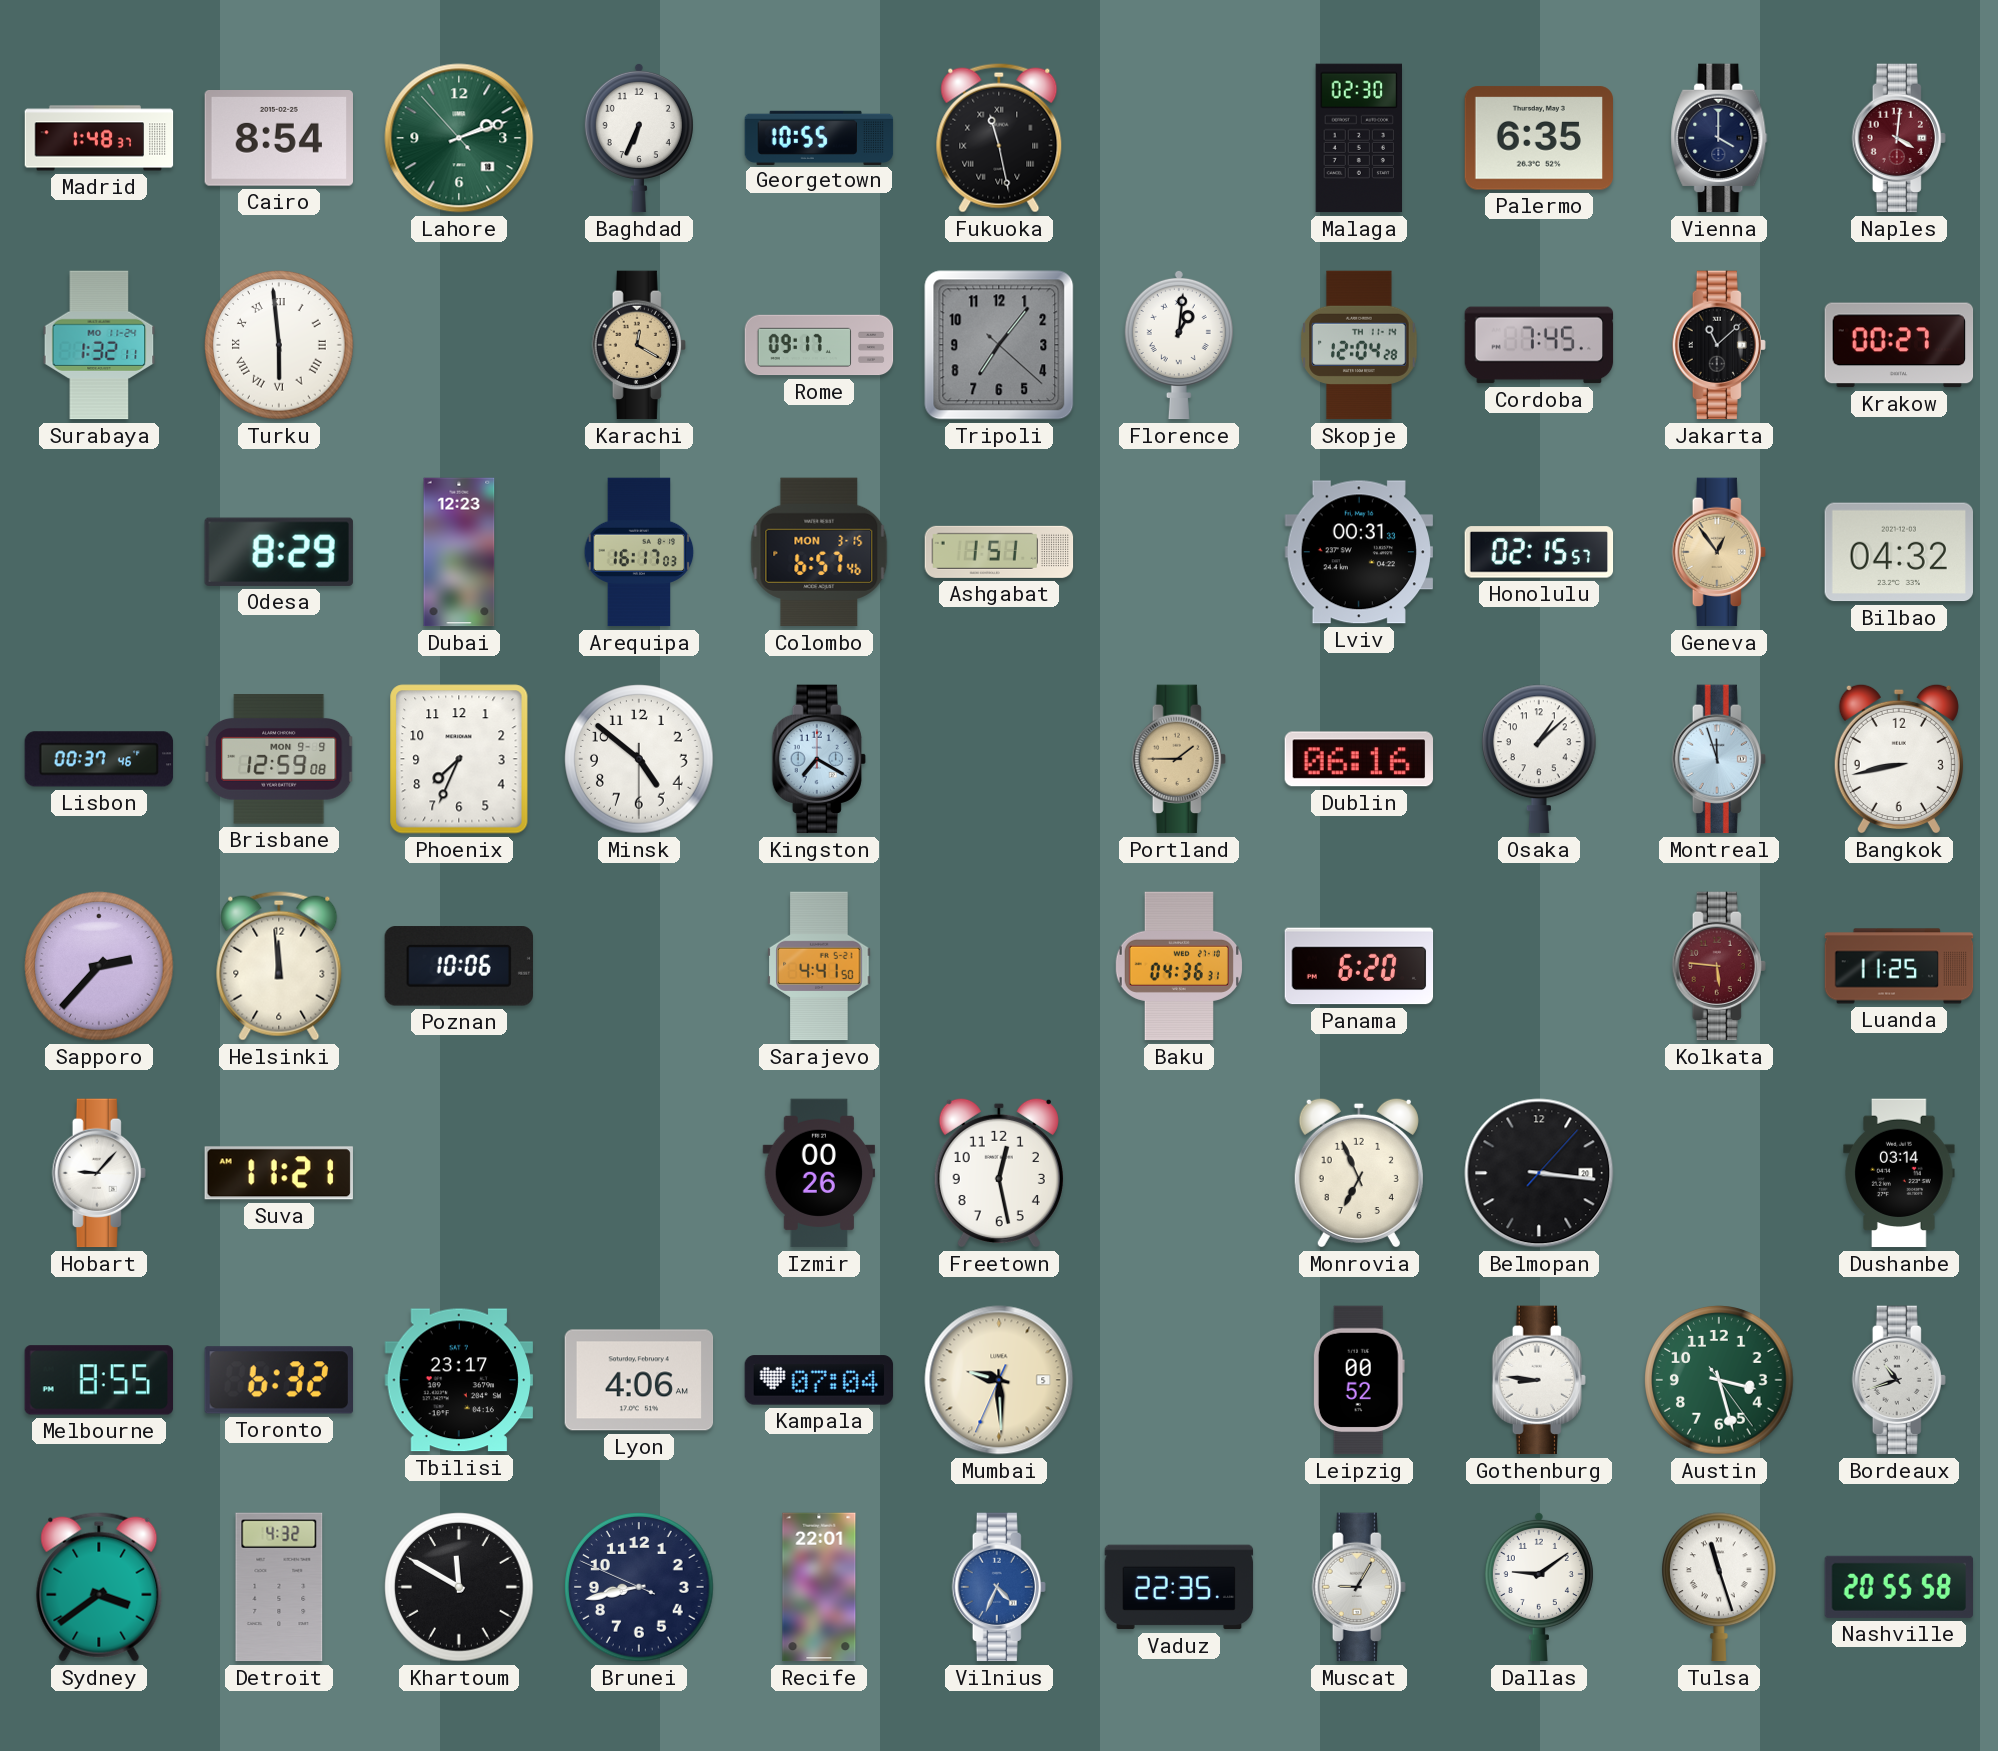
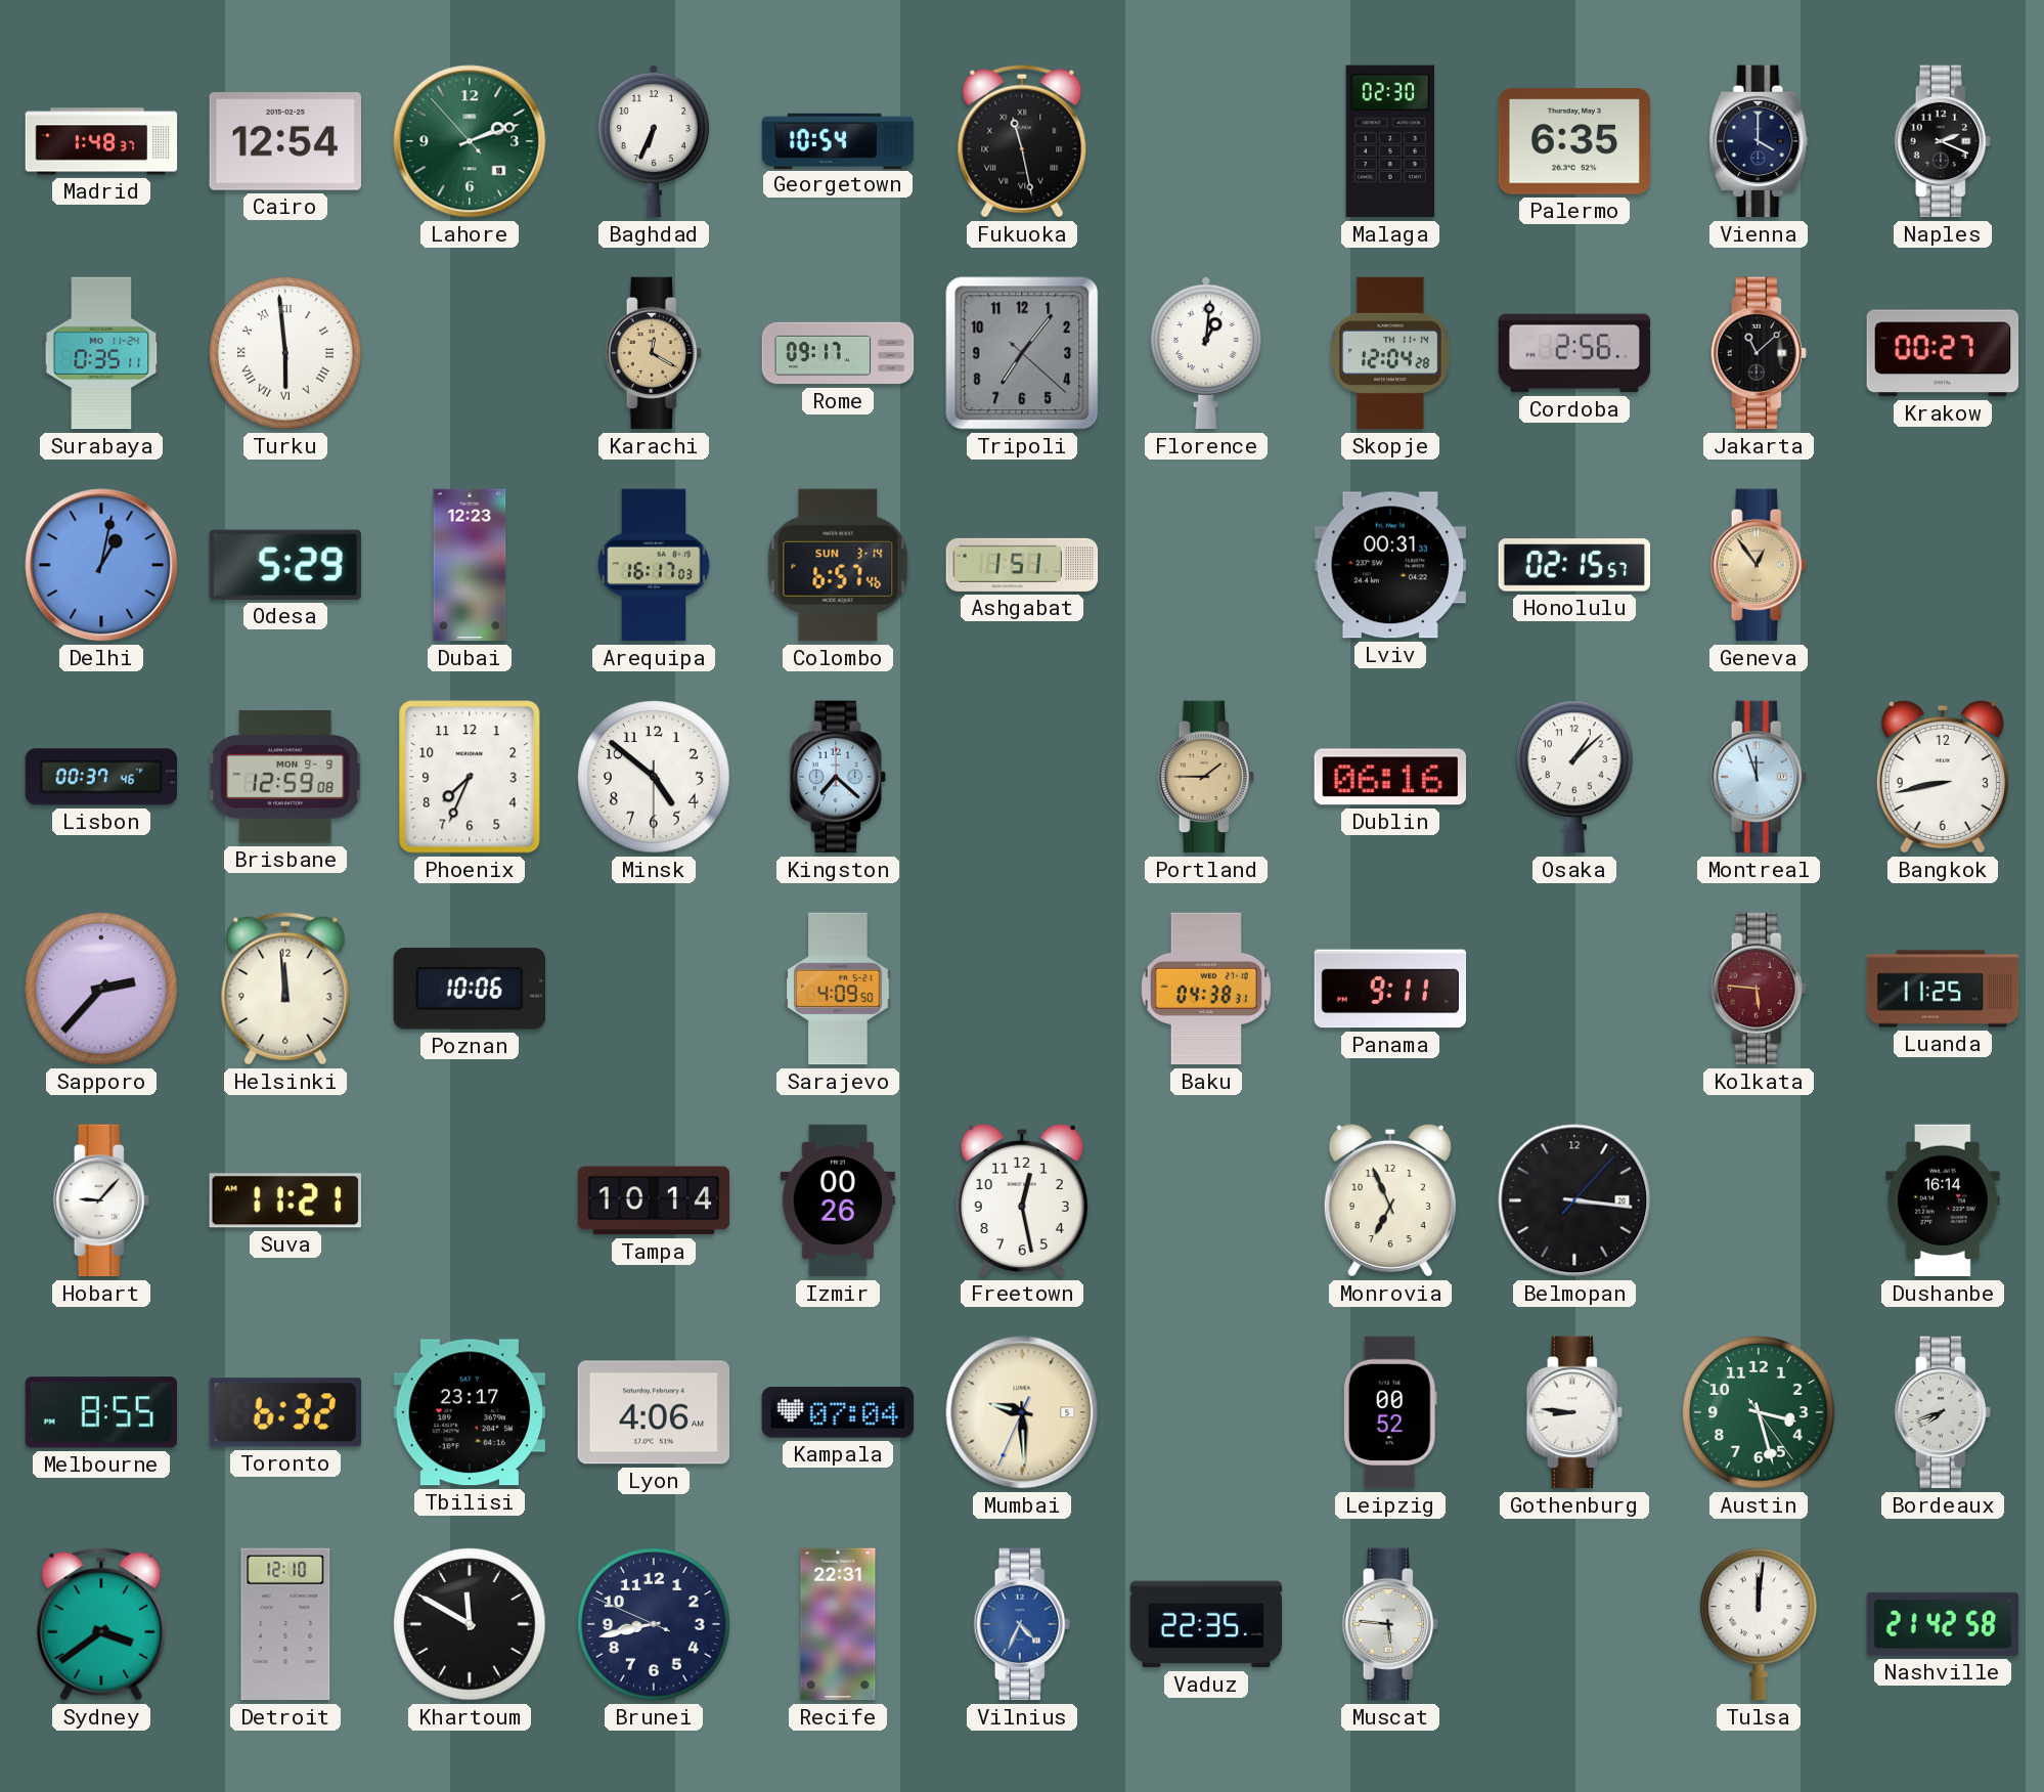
Cairo: 8:54 -> 12:54
Georgetown: 10:55 -> 10:54
Naples: 4:01 -> 2:19
Naples dial: burgundy -> black
Surabaya: 1:32 -> 0:35
Cordoba: 7:45 -> 2:56
Delhi: none -> 1:02
Odesa: 8:29 -> 5:29
Colombo date: MON 3-15 -> SUN 3-14
Bilbao: 04:32 -> none
Kingston: 7:20 -> 7:22
Sarajevo: 4:41 -> 4:09
Baku: 04:36 -> 04:38
Panama: 6:20 -> 9:11
Tampa: none -> 10:14
Dushanbe: 03:14 -> 16:14
Bordeaux: 10:42 -> 7:42
Detroit: 4:32 -> 12:10
Recife: 22:01 -> 22:31
Muscat: 9:05 -> 5:46
Dallas: 9:09 -> none
Tulsa: 11:27 -> 12:01
Nashville: 20:55 -> 21:42
